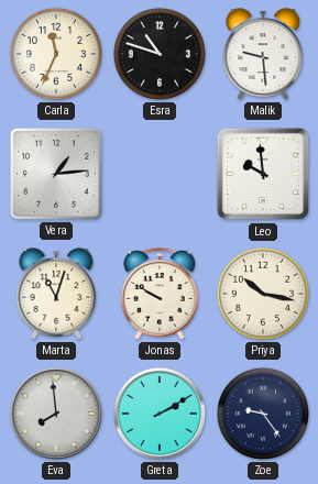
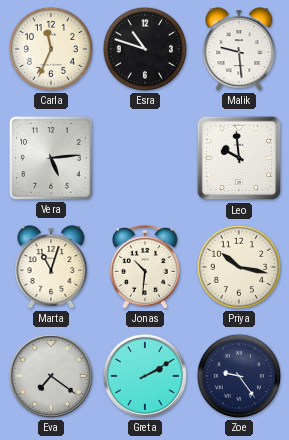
Vera: 1:14 -> 5:14
Jonas: 9:50 -> 10:31
Eva: 7:59 -> 7:21
